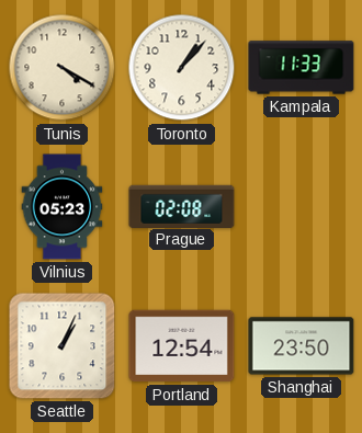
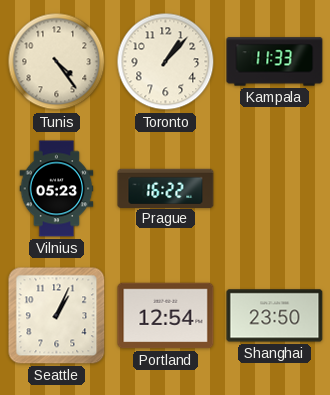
Tunis: 4:20 -> 4:24
Prague: 02:08 -> 16:22
